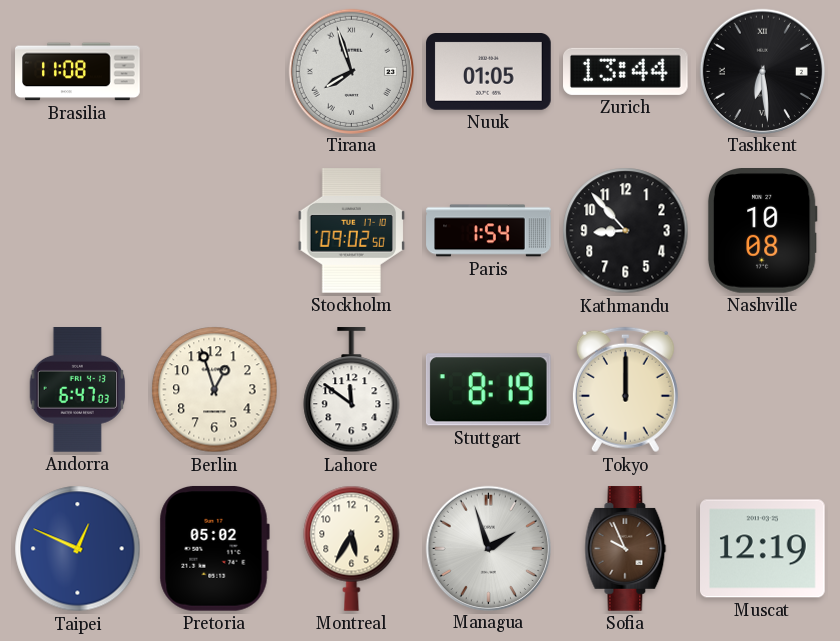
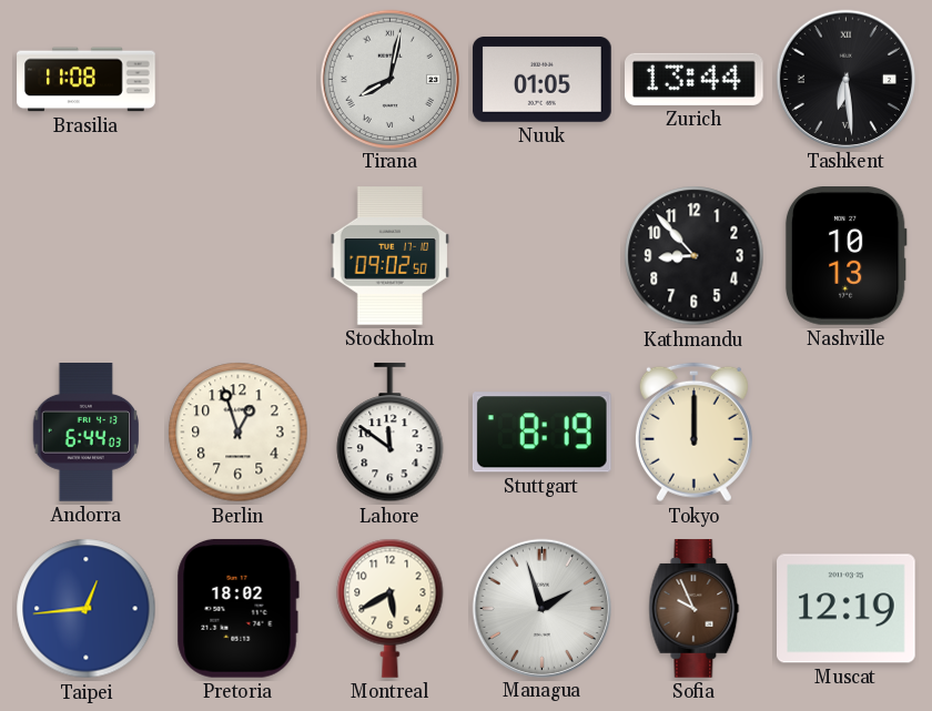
Tirana: 7:57 -> 8:02
Paris: 1:54 -> none
Nashville: 10:08 -> 10:13
Andorra: 6:47 -> 6:44
Taipei: 12:49 -> 12:44
Pretoria: 05:02 -> 18:02
Montreal: 5:35 -> 5:40
